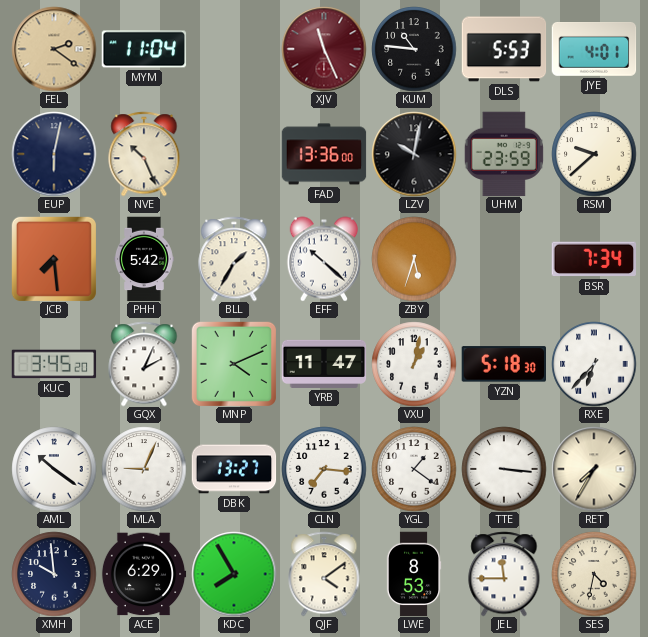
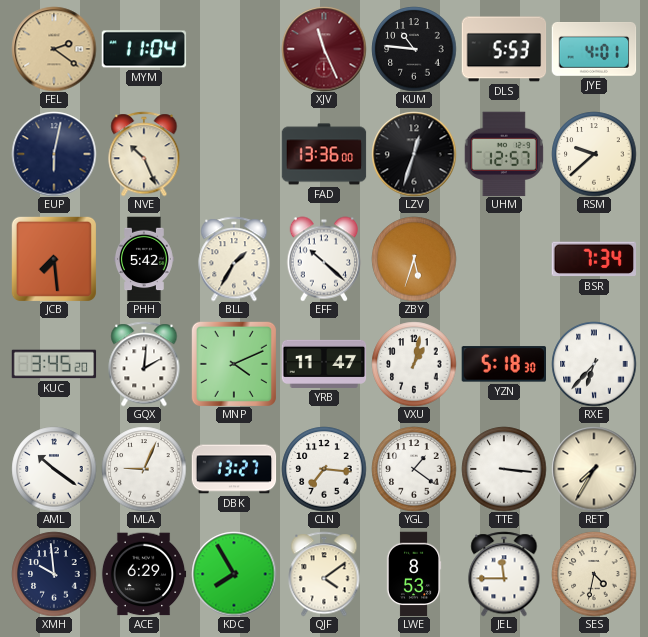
LZV: 10:02 -> 12:33
UHM: 23:59 -> 12:57
GQX: 2:04 -> 2:01
